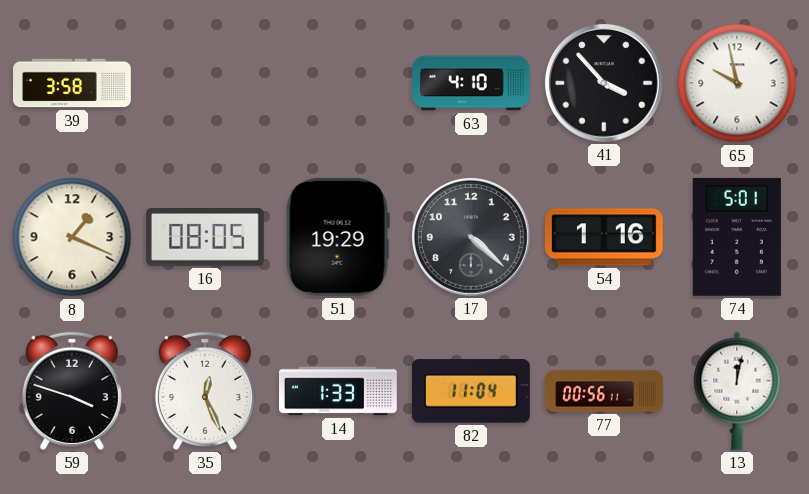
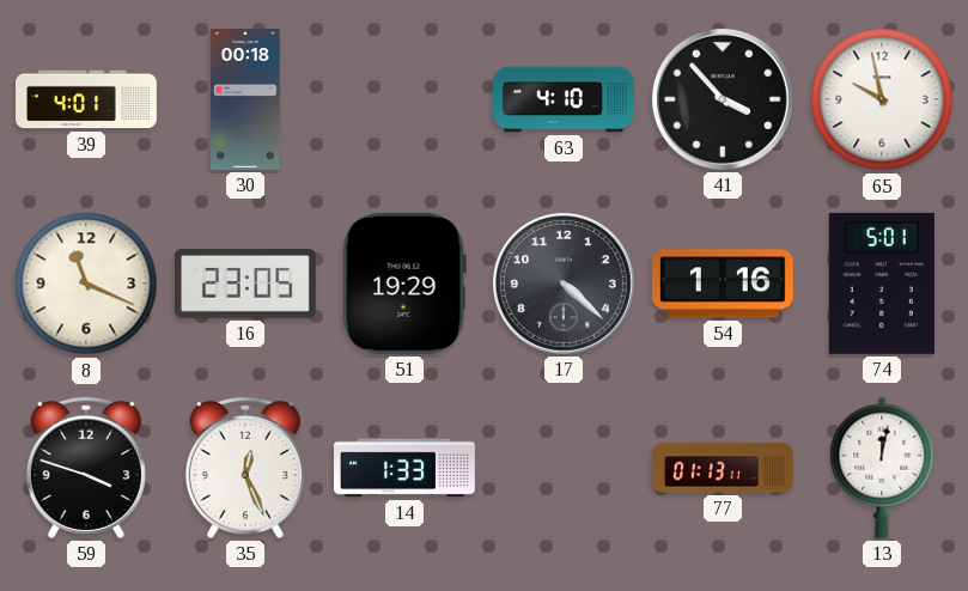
39: 3:58 -> 4:01
30: none -> 00:18
8: 1:19 -> 11:19
16: 08:05 -> 23:05
82: 11:04 -> none
77: 00:56 -> 01:13
